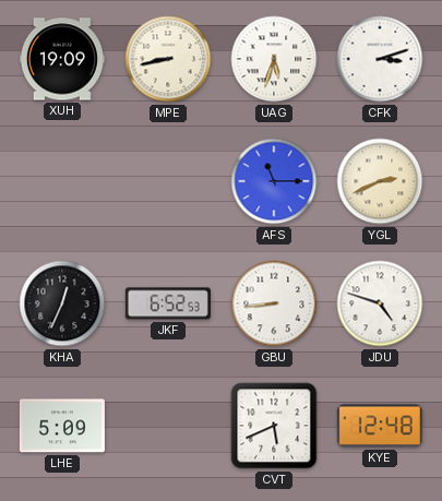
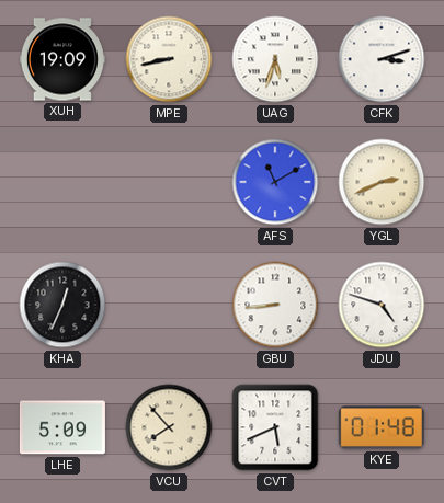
AFS: 11:15 -> 11:10
JKF: 6:52 -> none
VCU: none -> 7:53
KYE: 12:48 -> 01:48
